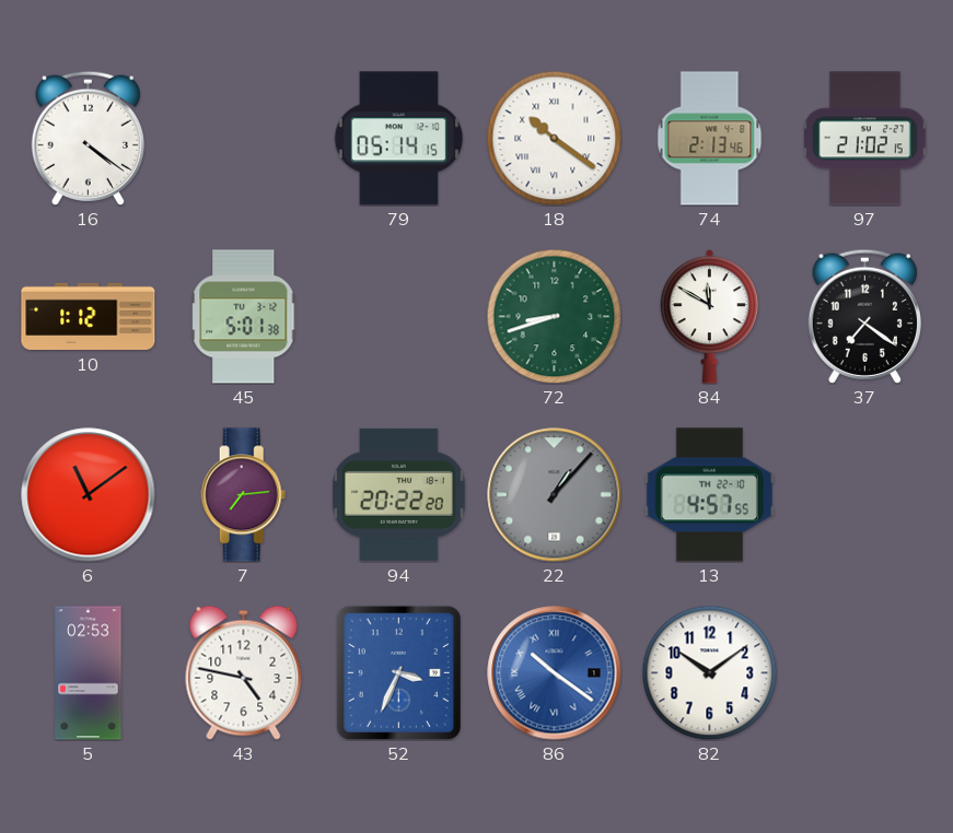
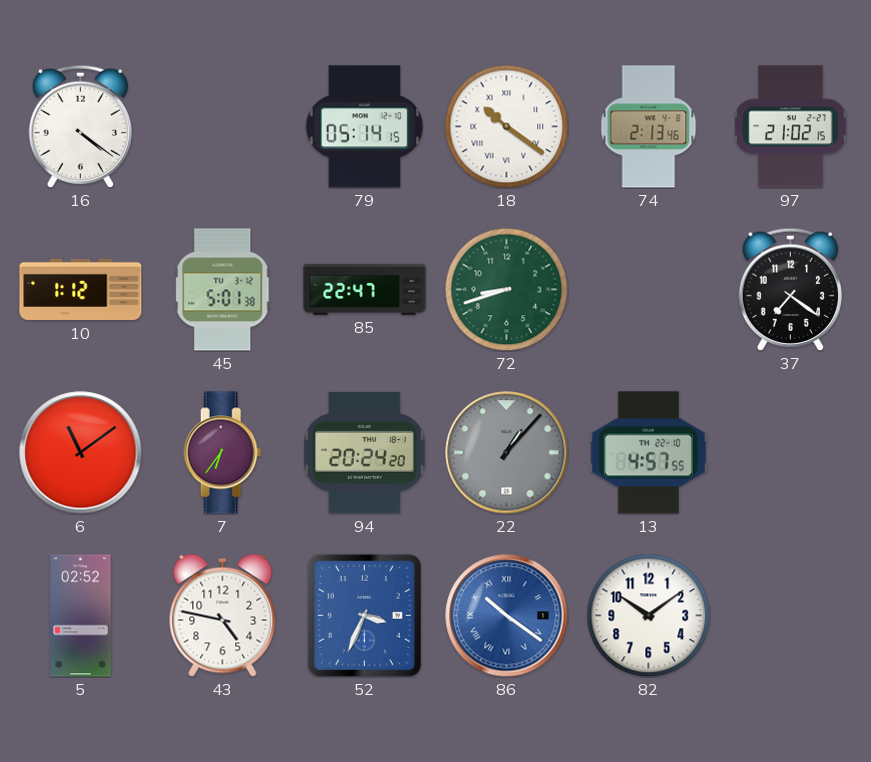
85: none -> 22:47
84: 11:50 -> none
7: 7:14 -> 6:36
94: 20:22 -> 20:24
5: 02:53 -> 02:52
